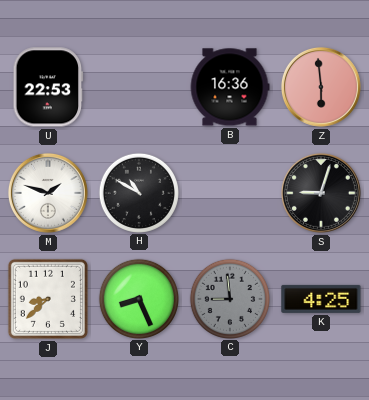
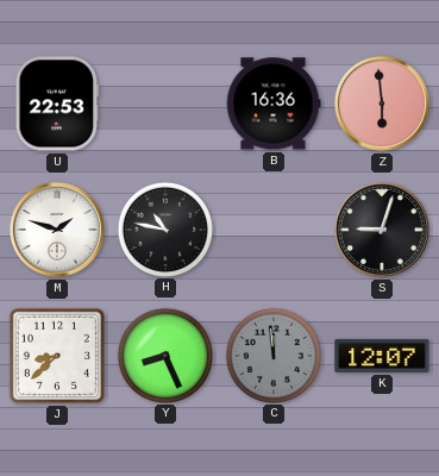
H: 10:50 -> 10:47
C: 8:59 -> 11:59
K: 4:25 -> 12:07
